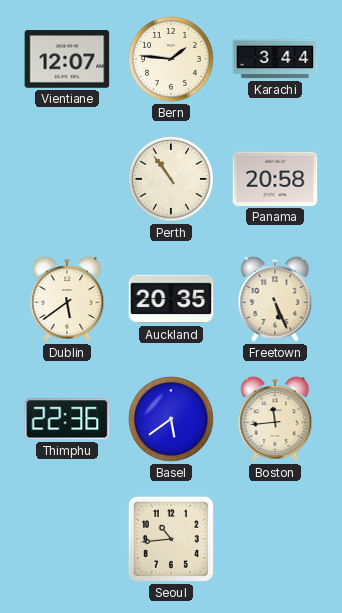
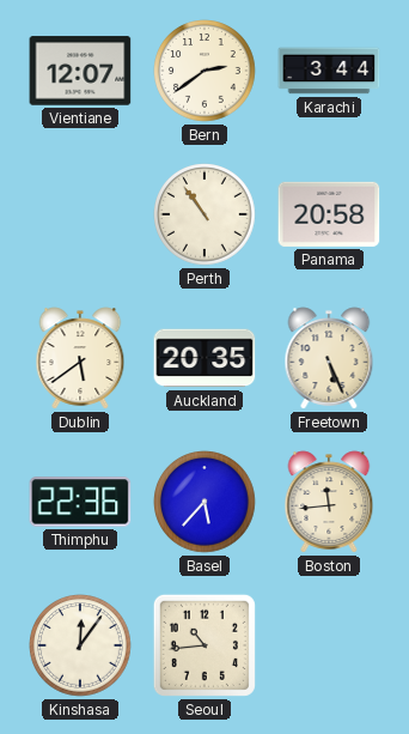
Bern: 1:46 -> 2:39
Basel: 5:39 -> 5:37
Kinshasa: none -> 12:06
